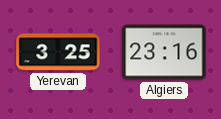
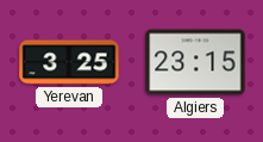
Algiers: 23:16 -> 23:15
